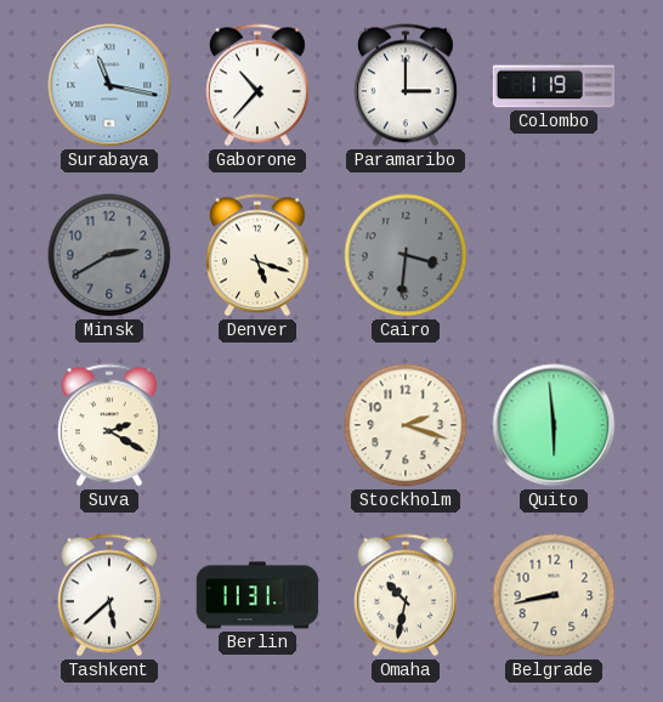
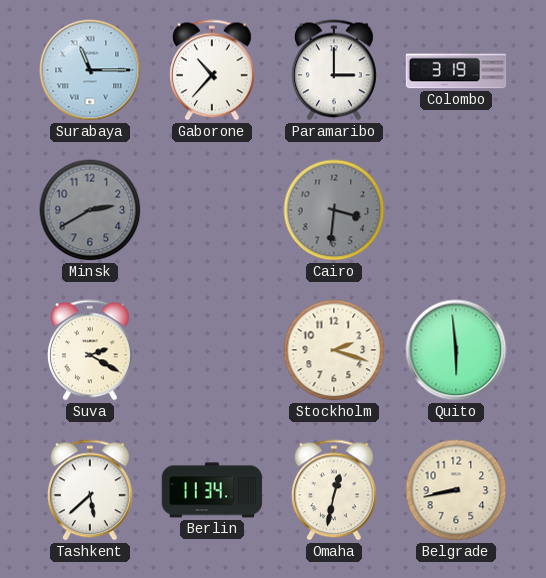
Surabaya: 11:17 -> 11:15
Colombo: 1:19 -> 3:19
Denver: 5:18 -> none
Berlin: 11:31 -> 11:34
Omaha: 10:32 -> 12:32
